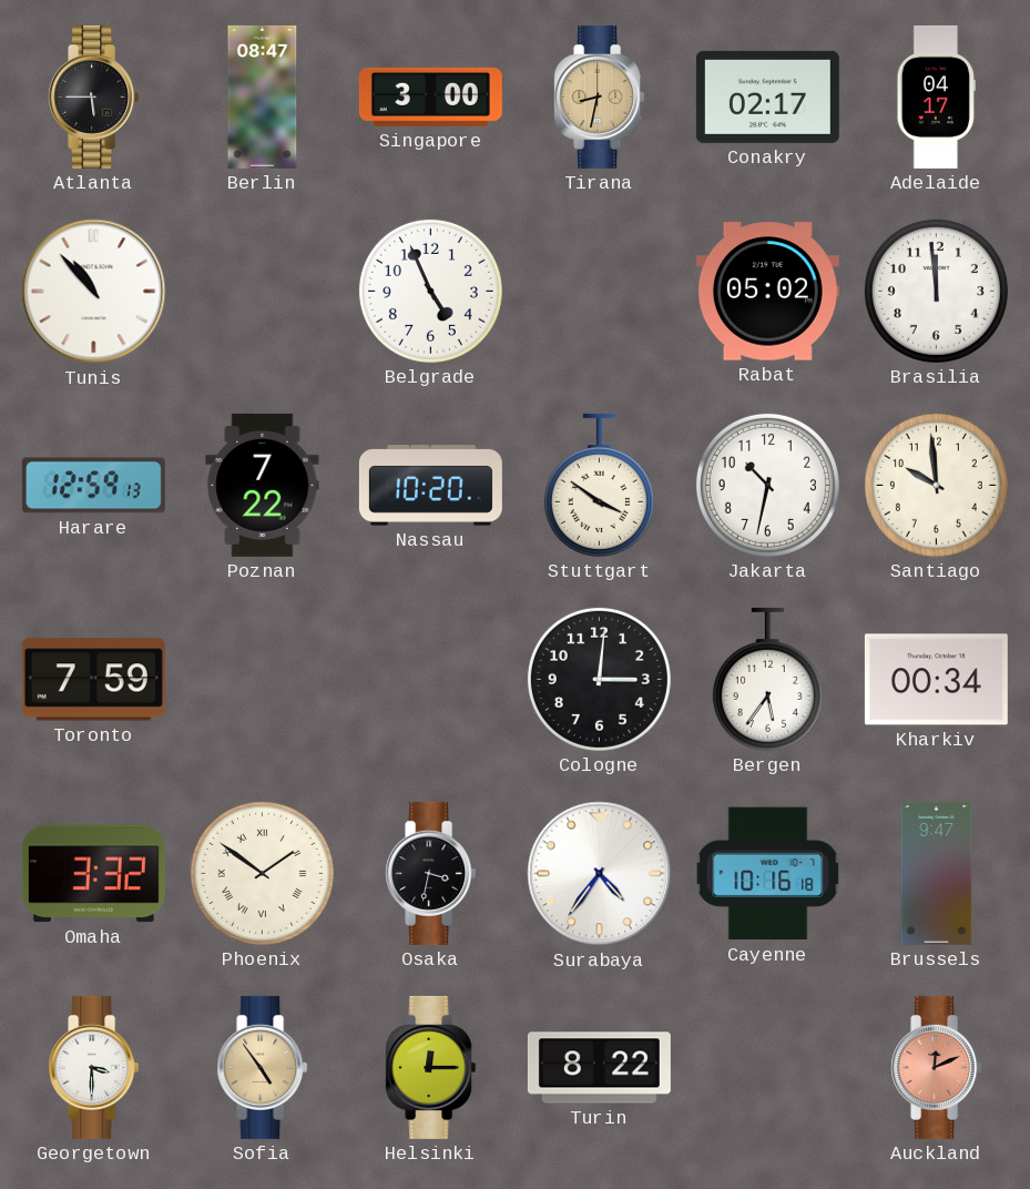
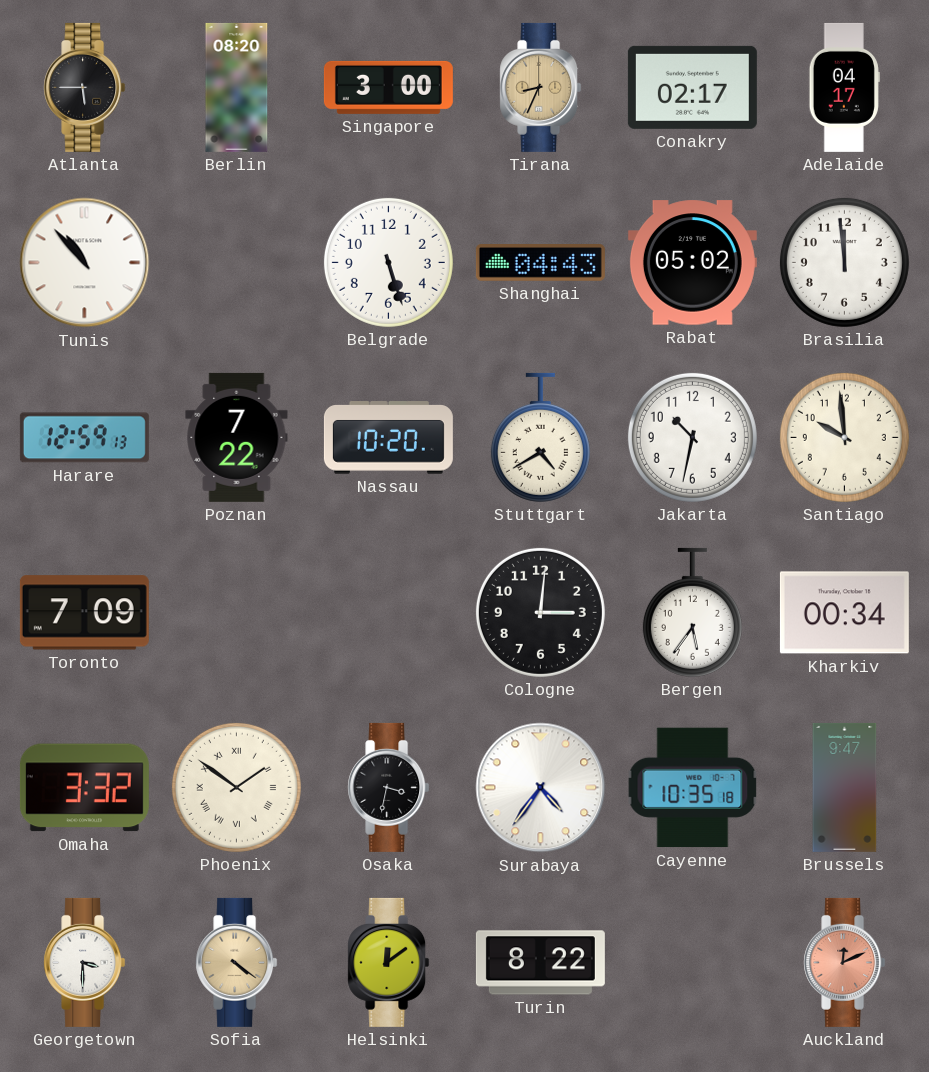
Berlin: 08:47 -> 08:20
Tirana: 8:32 -> 8:34
Belgrade: 4:56 -> 5:27
Shanghai: none -> 04:43
Stuttgart: 3:51 -> 4:40
Toronto: 7:59 -> 7:09
Cayenne: 10:16 -> 10:35
Sofia: 4:54 -> 4:21
Helsinki: 12:15 -> 12:09
